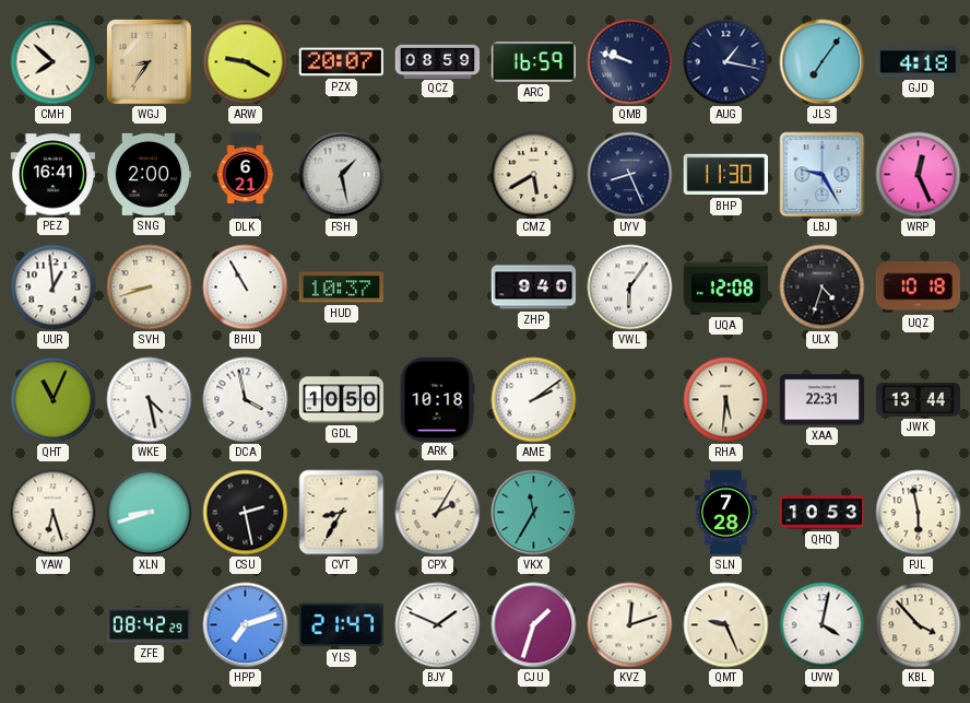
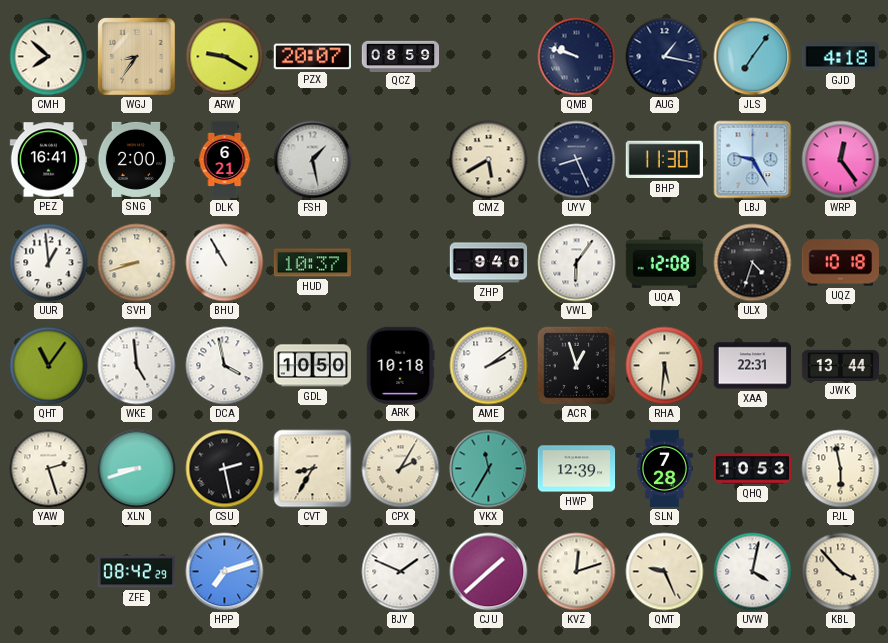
ARC: 16:59 -> none
WRP: 12:26 -> 12:24
QHT: 11:04 -> 11:06
WKE: 4:28 -> 4:59
ACR: none -> 12:57
YAW: 6:27 -> 2:27
HWP: none -> 12:39
YLS: 21:47 -> none
CJU: 1:33 -> 1:38
